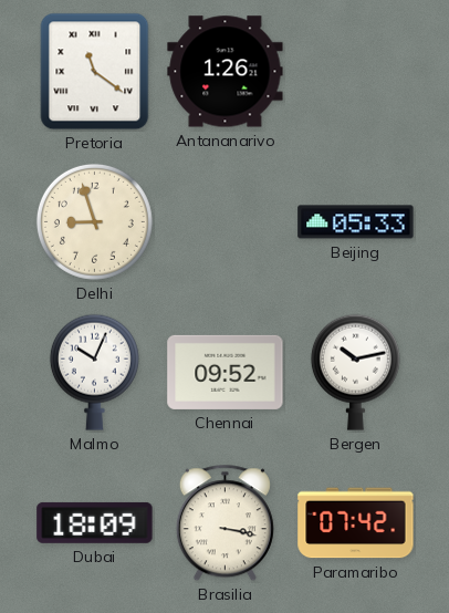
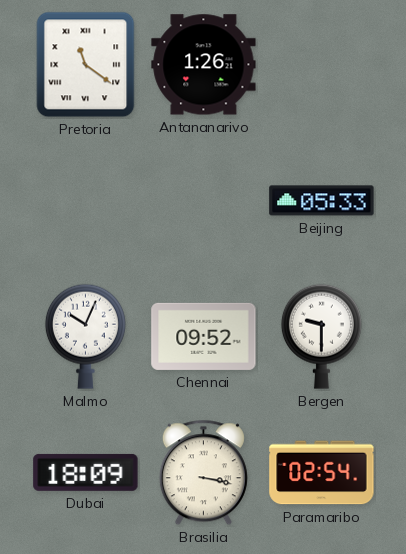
Delhi: 8:57 -> none
Bergen: 10:13 -> 9:30
Paramaribo: 07:42 -> 02:54
